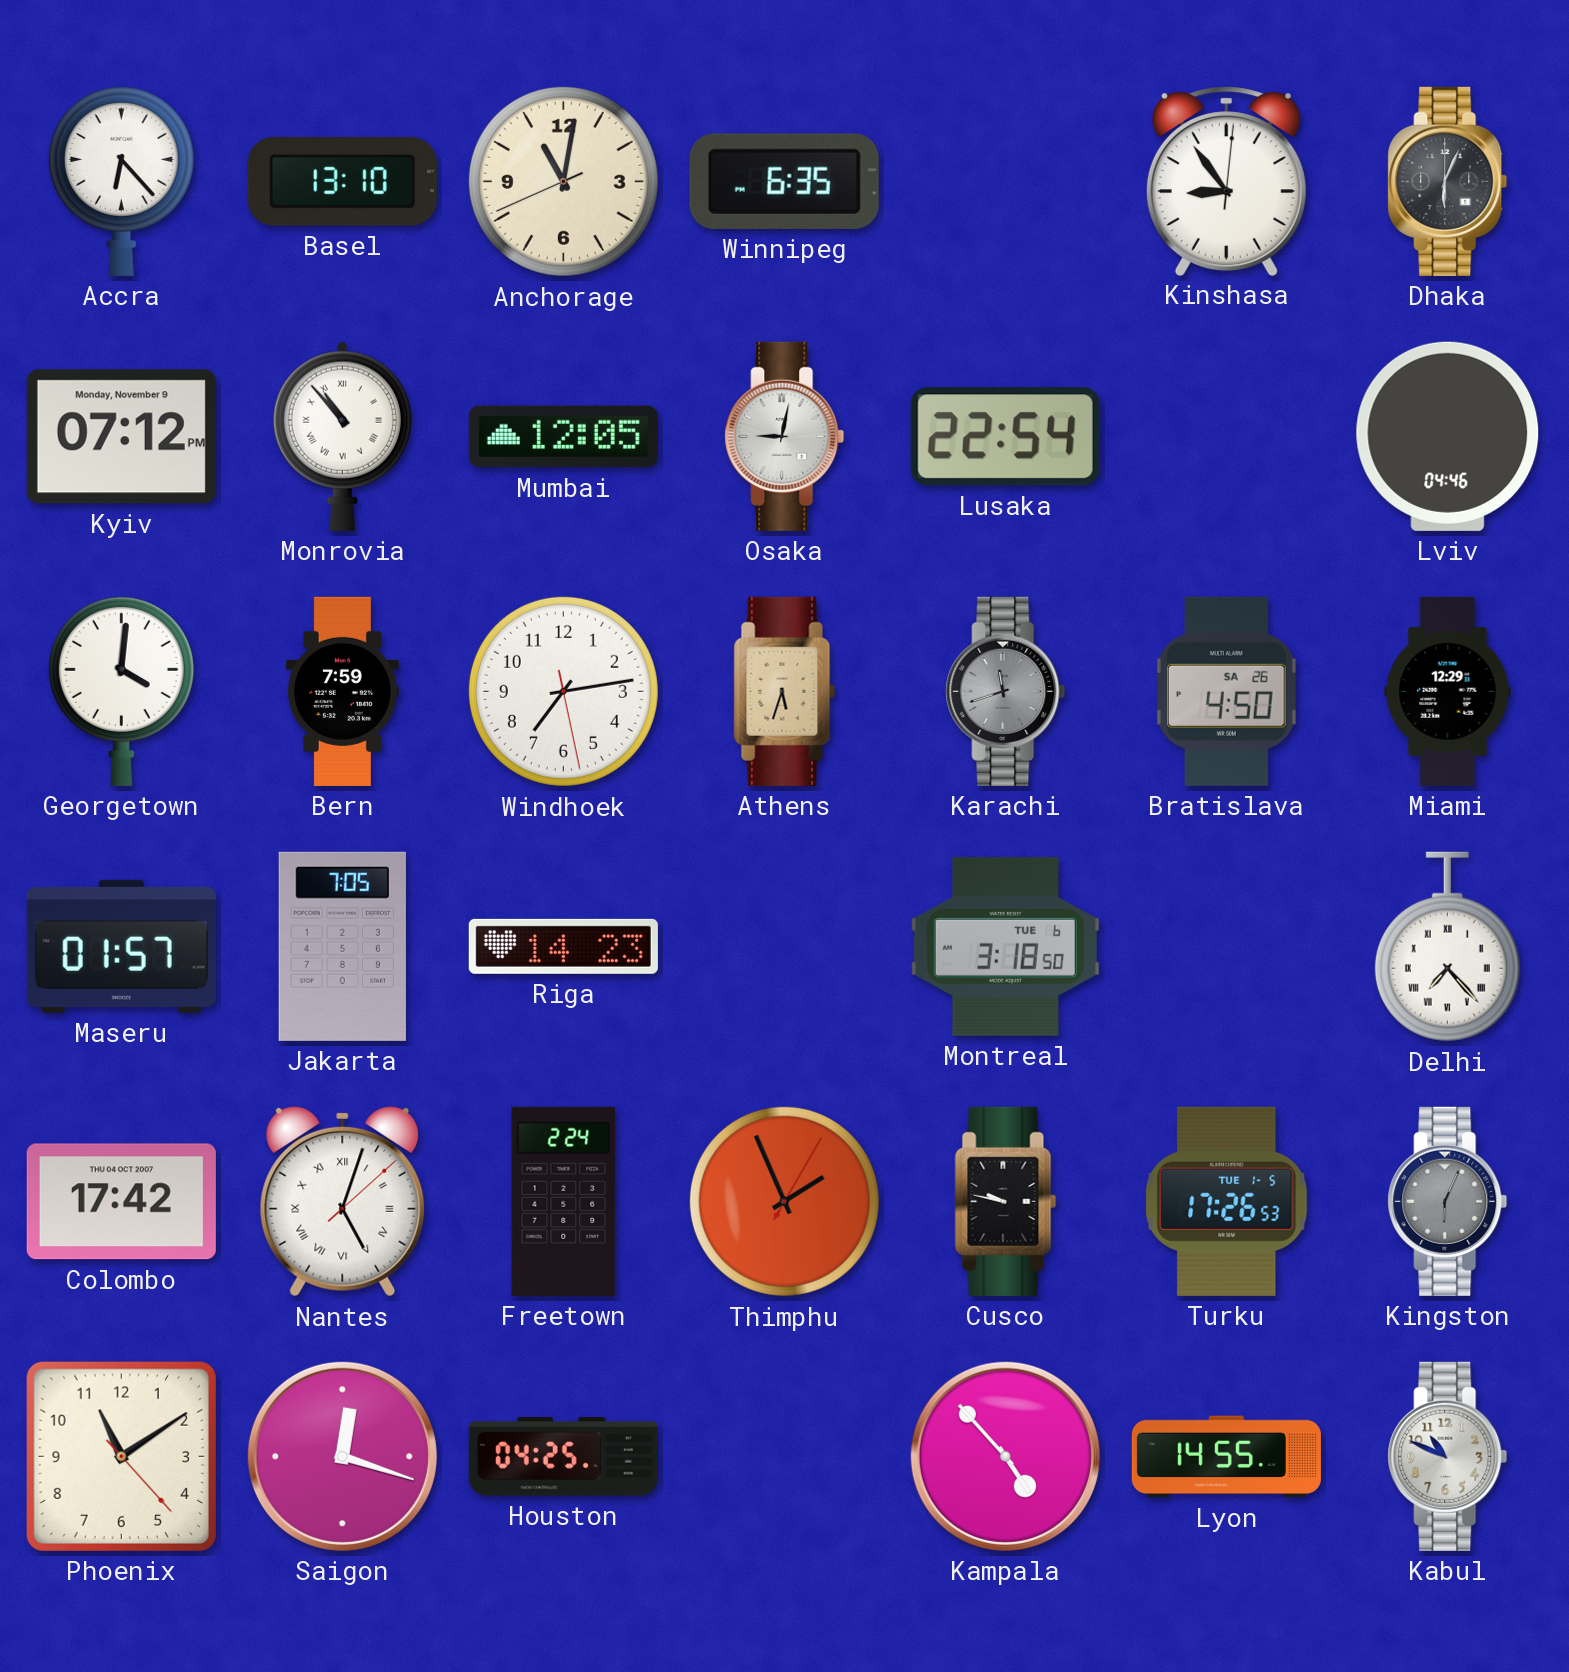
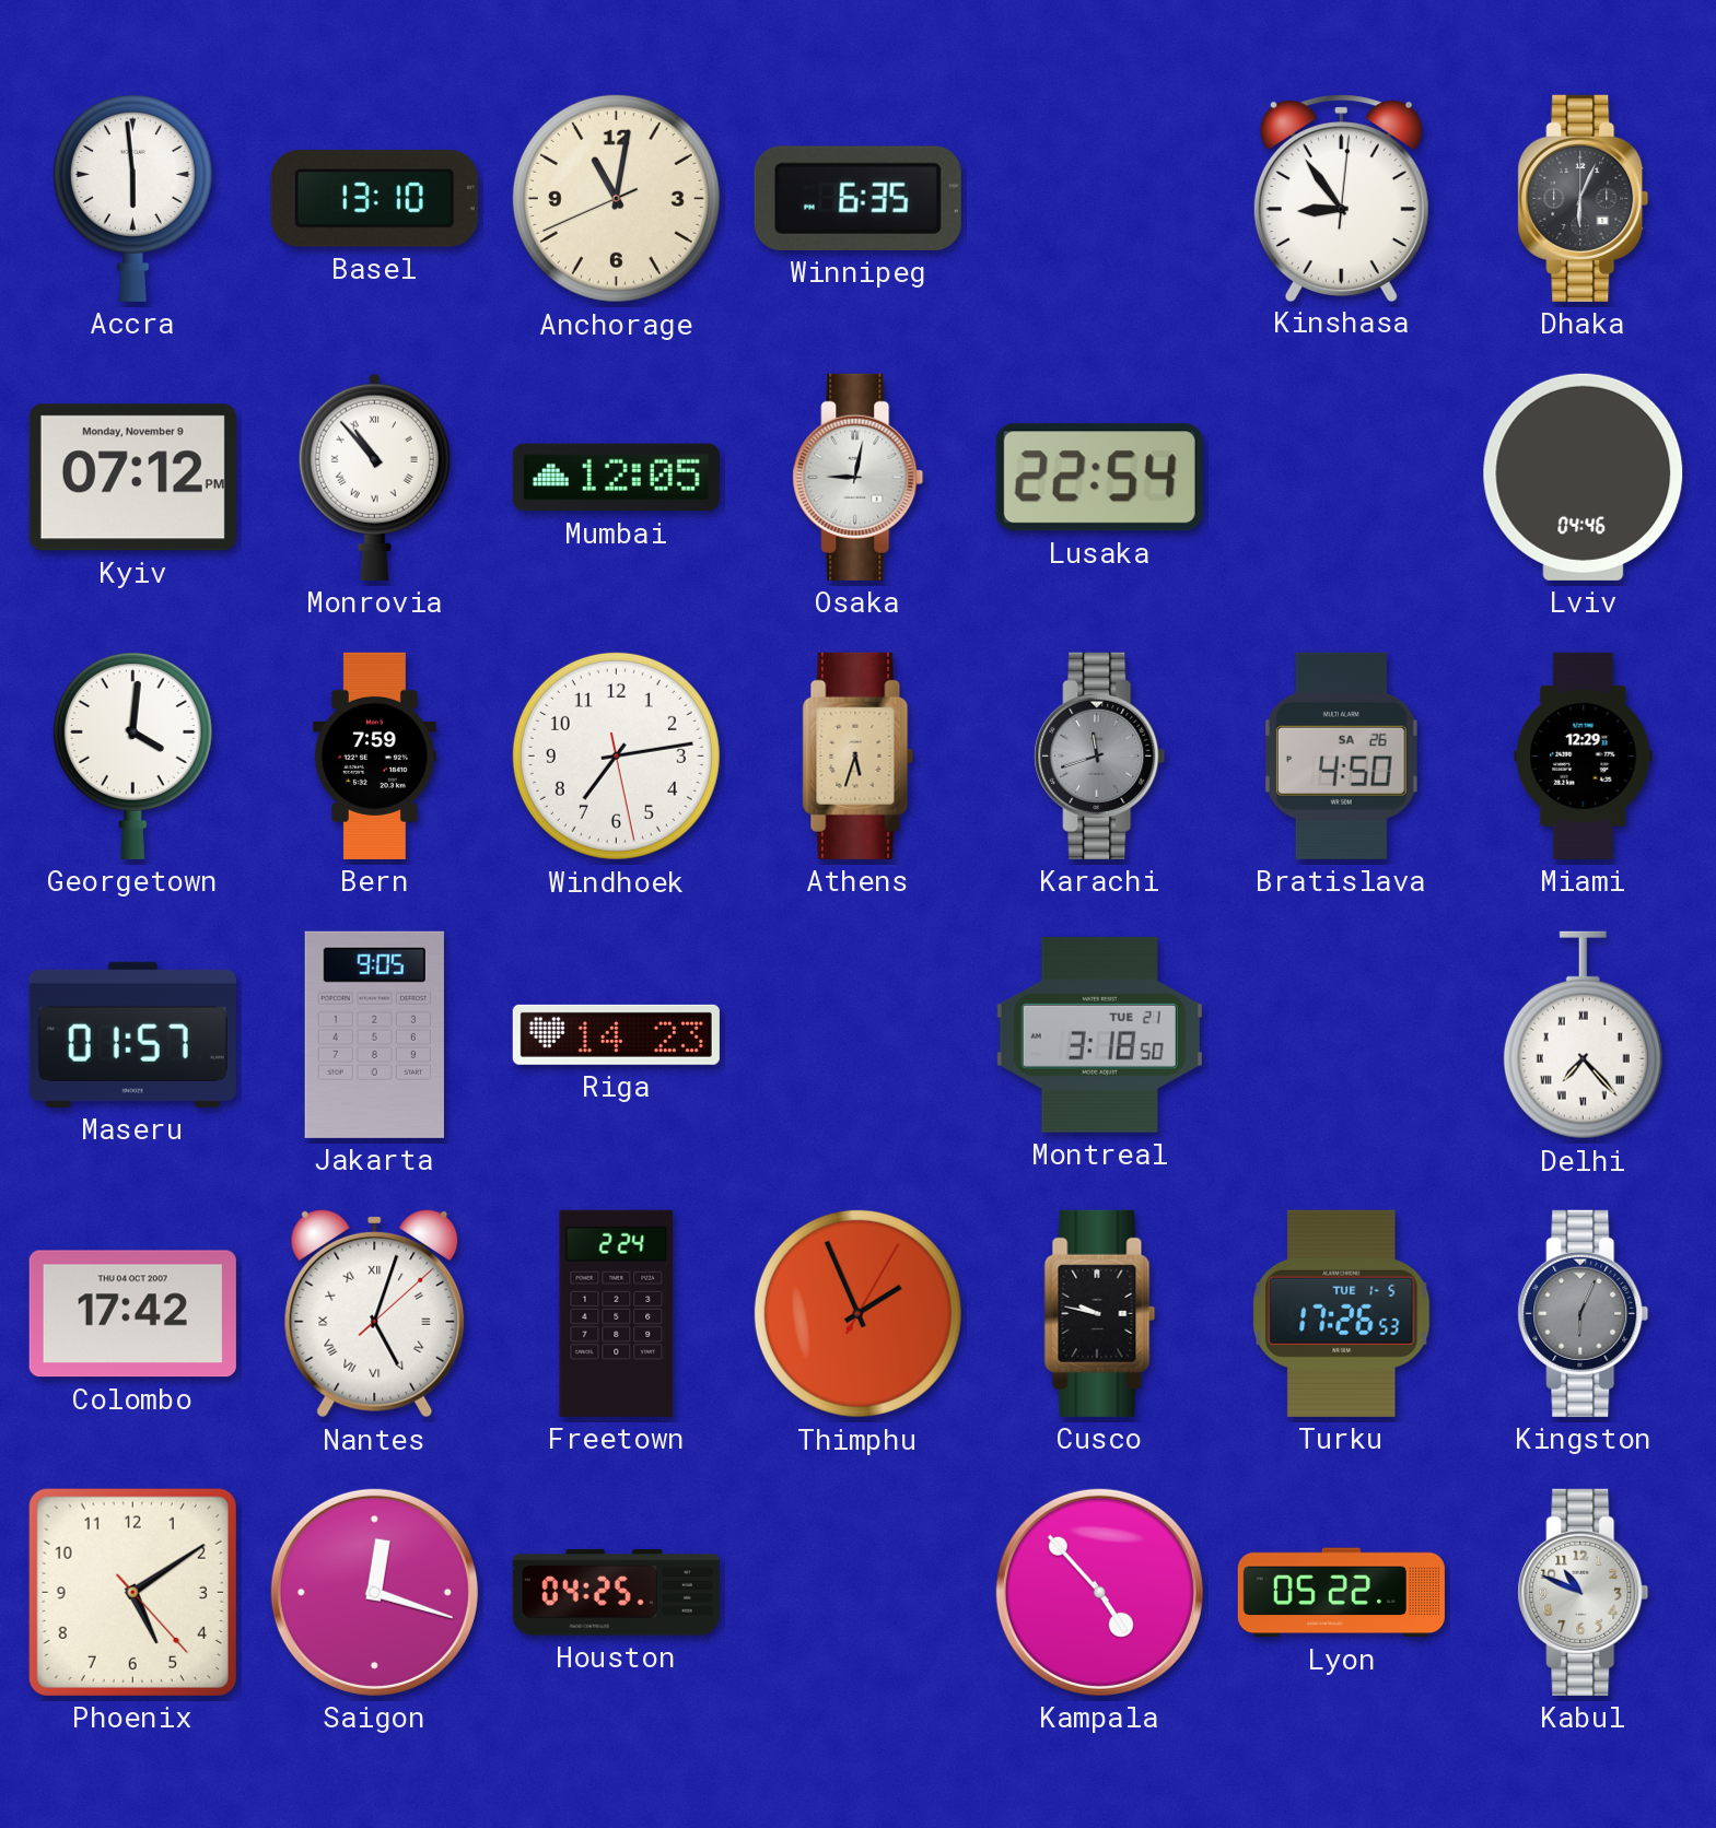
Accra: 6:23 -> 5:59
Jakarta: 7:05 -> 9:05
Montreal date: TUE 6 -> TUE 21
Phoenix: 11:09 -> 5:09
Lyon: 14:55 -> 05:22
